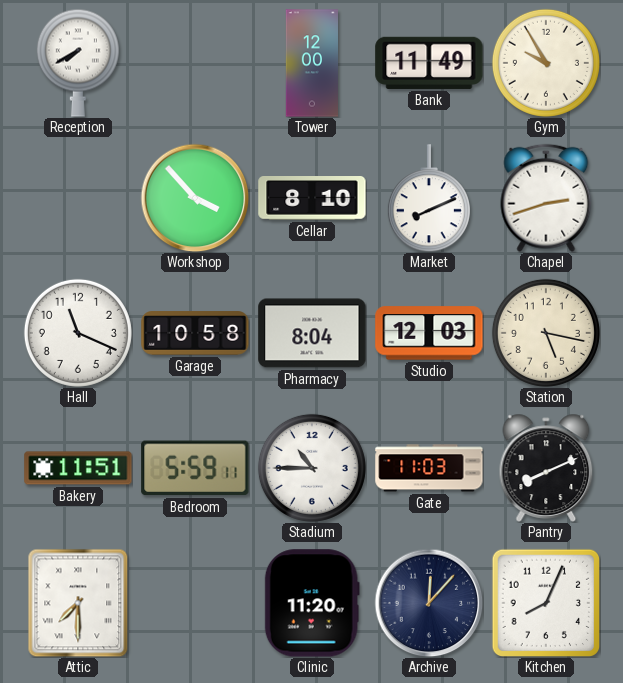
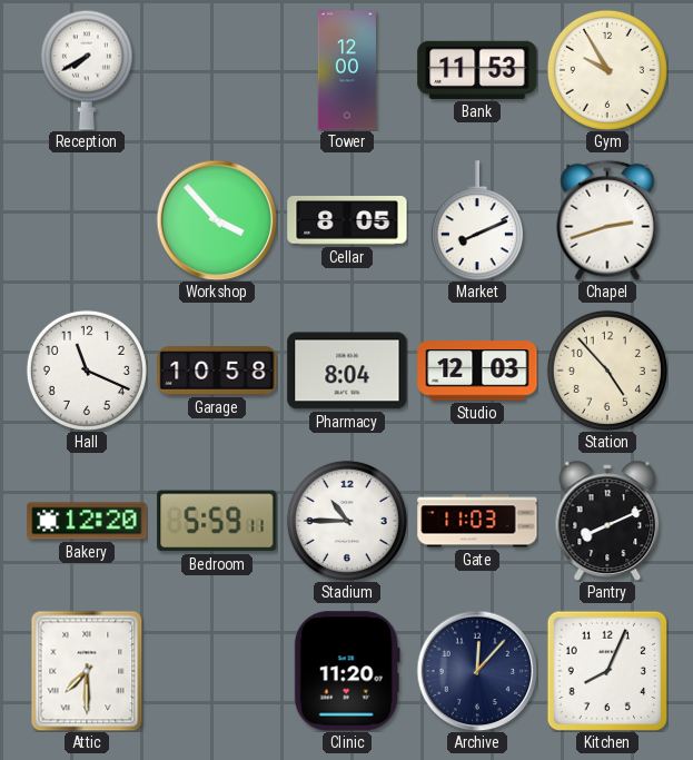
Bank: 11:49 -> 11:53
Cellar: 8:10 -> 8:05
Station: 5:17 -> 4:53
Bakery: 11:51 -> 12:20
